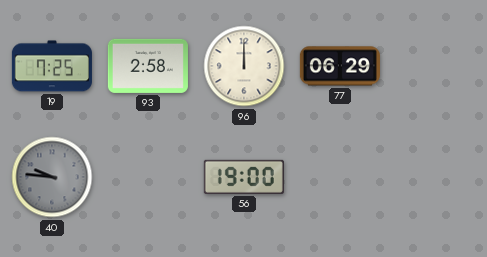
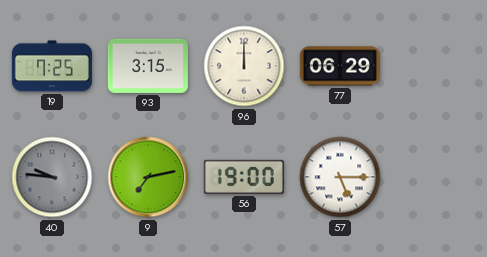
93: 2:58 -> 3:15
9: none -> 7:13
57: none -> 5:15
